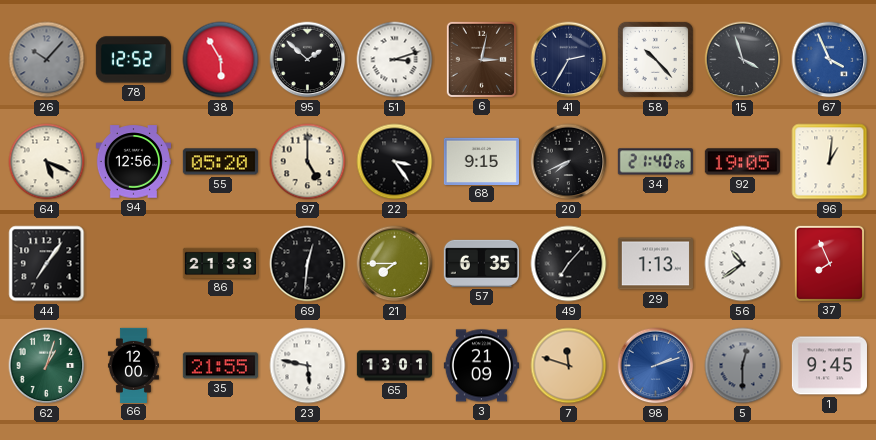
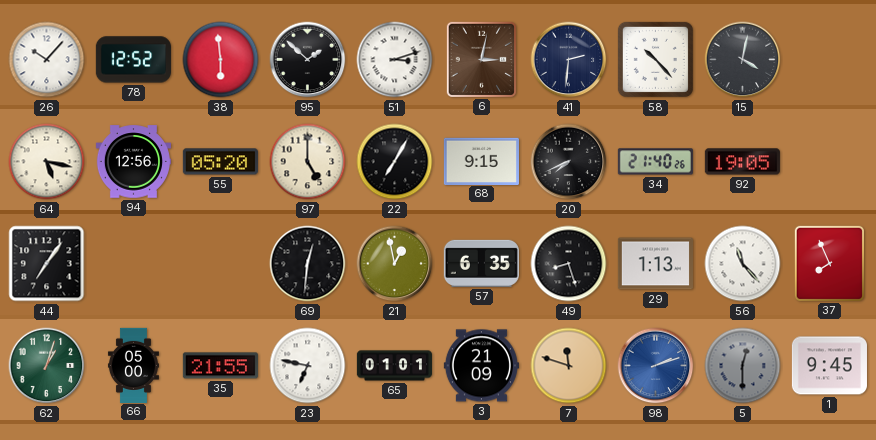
26 dial: grey -> white
38: 5:55 -> 5:59
41: 2:35 -> 2:31
15: 3:57 -> 4:02
67: 3:56 -> none
64: 5:19 -> 5:17
22: 3:24 -> 7:05
96: 1:01 -> none
86: 21:33 -> none
21: 7:45 -> 12:58
49: 7:07 -> 8:27
56: 10:39 -> 11:23
66: 12:00 -> 05:00
23: 5:47 -> 6:47
65: 13:01 -> 01:01
